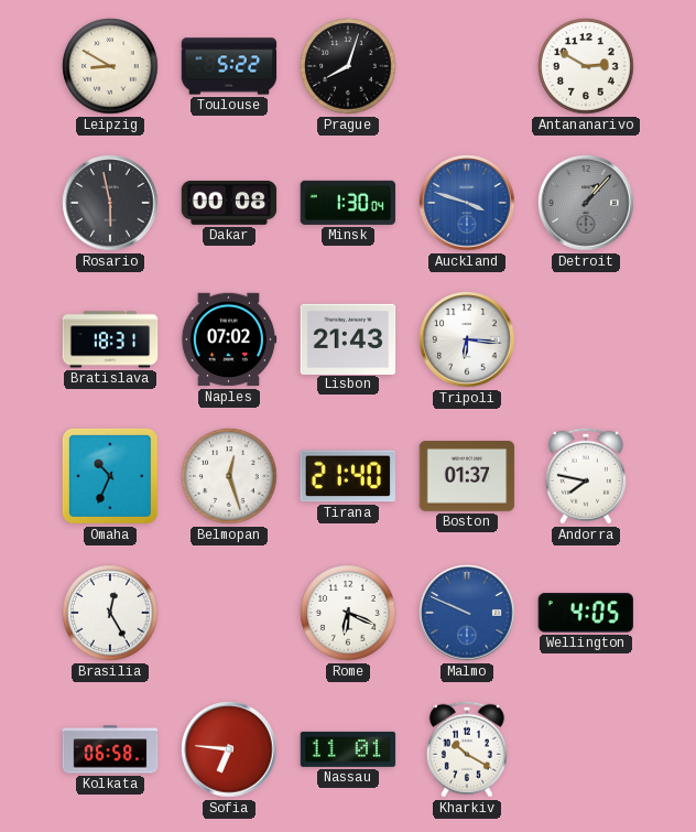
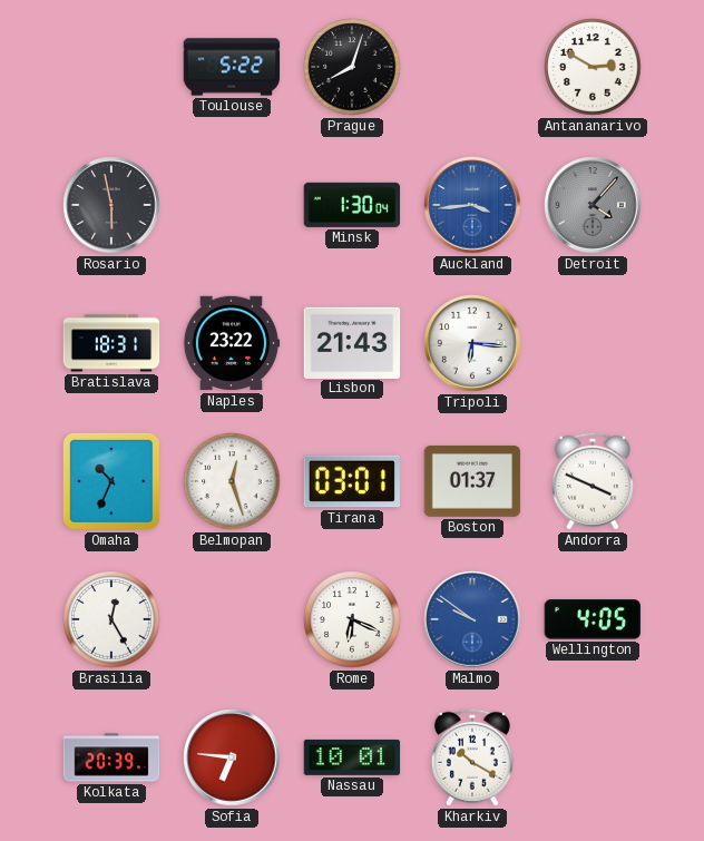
Leipzig: 8:50 -> none
Dakar: 00:08 -> none
Auckland: 3:48 -> 3:44
Detroit: 1:07 -> 4:07
Naples: 07:02 -> 23:22
Tirana: 21:40 -> 03:01
Andorra: 7:47 -> 3:49
Malmo: 9:49 -> 9:51
Kolkata: 06:58 -> 20:39
Nassau: 11:01 -> 10:01
